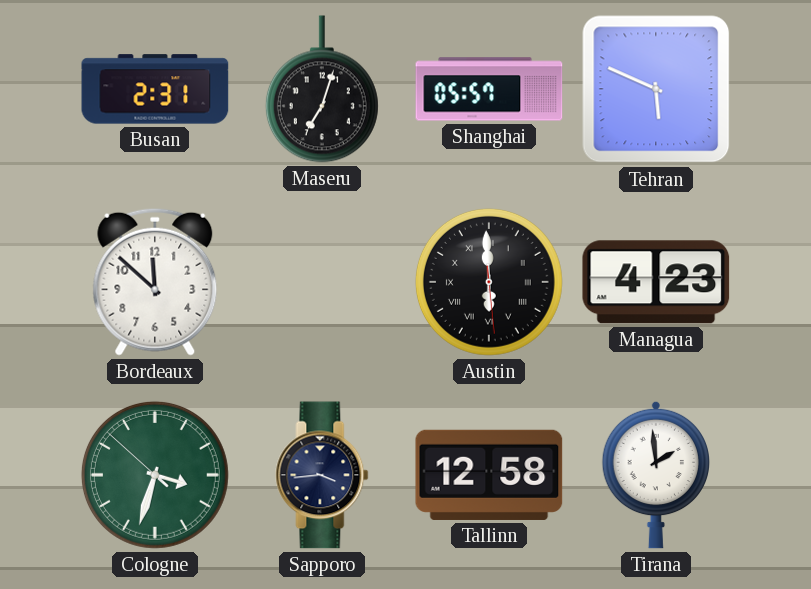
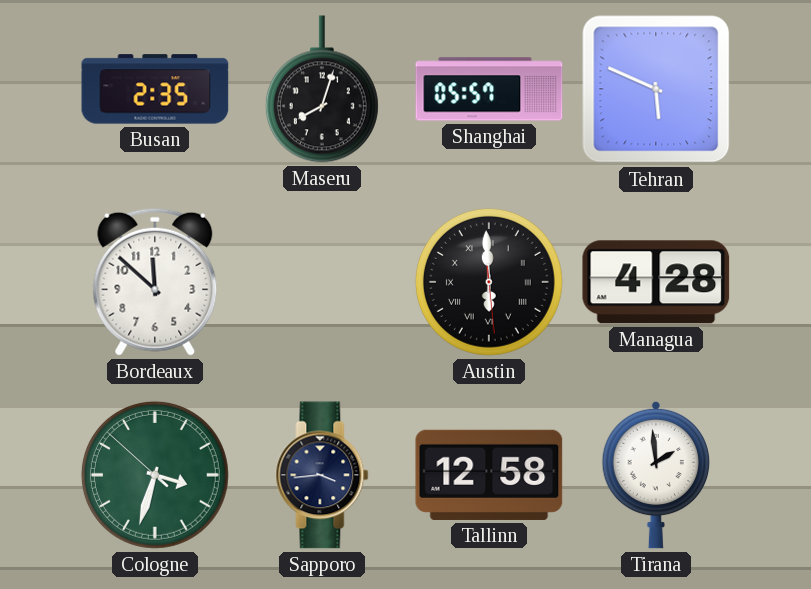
Busan: 2:31 -> 2:35
Maseru: 7:03 -> 8:03
Managua: 4:23 -> 4:28
